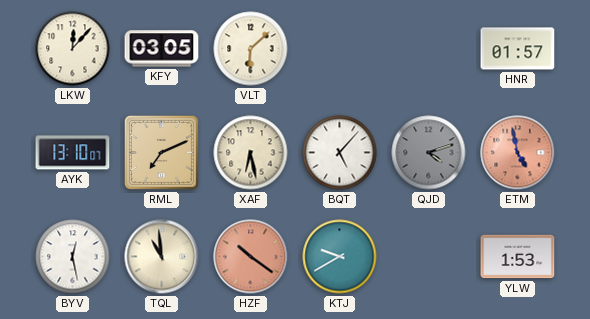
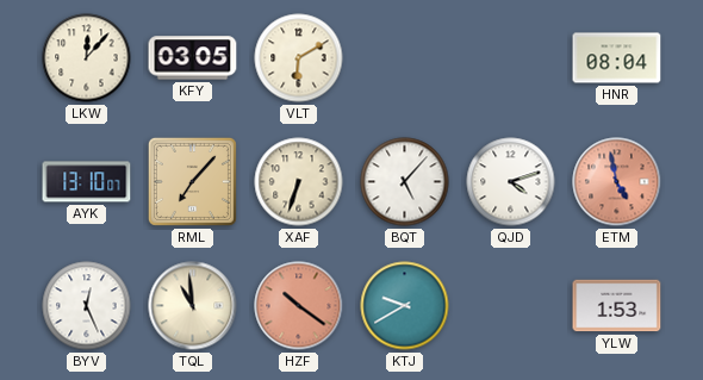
VLT: 6:08 -> 6:10
HNR: 01:57 -> 08:04
RML: 7:11 -> 7:07
XAF: 6:28 -> 6:33
QJD dial: grey -> white
BYV: 12:28 -> 12:26
